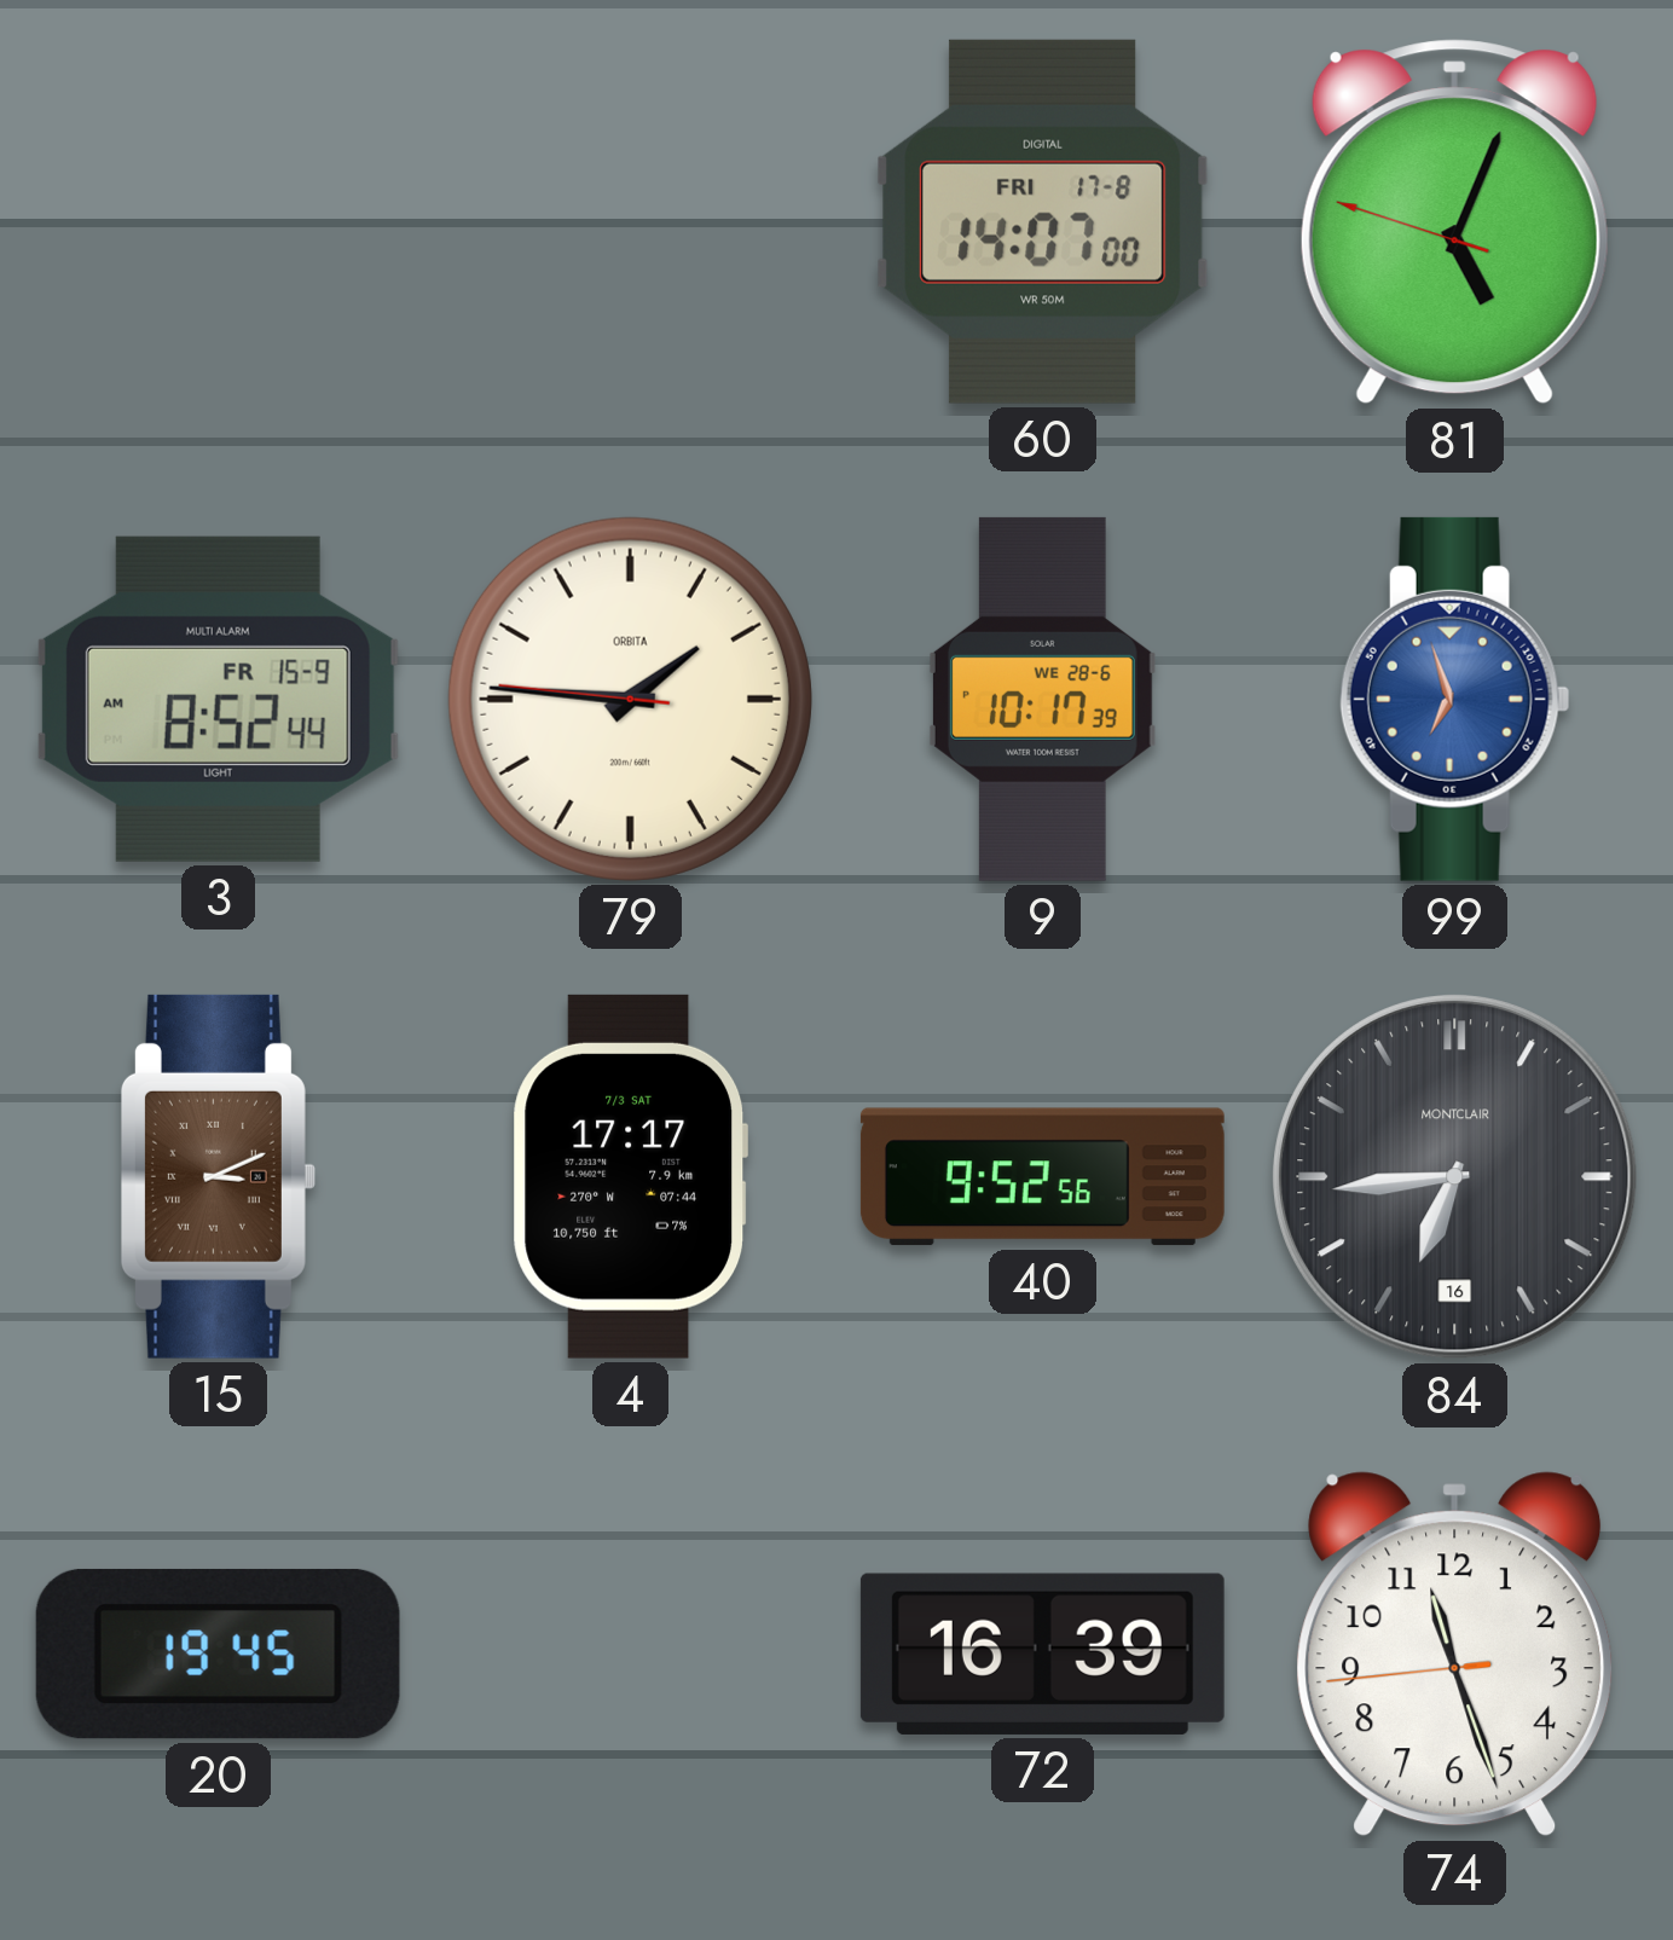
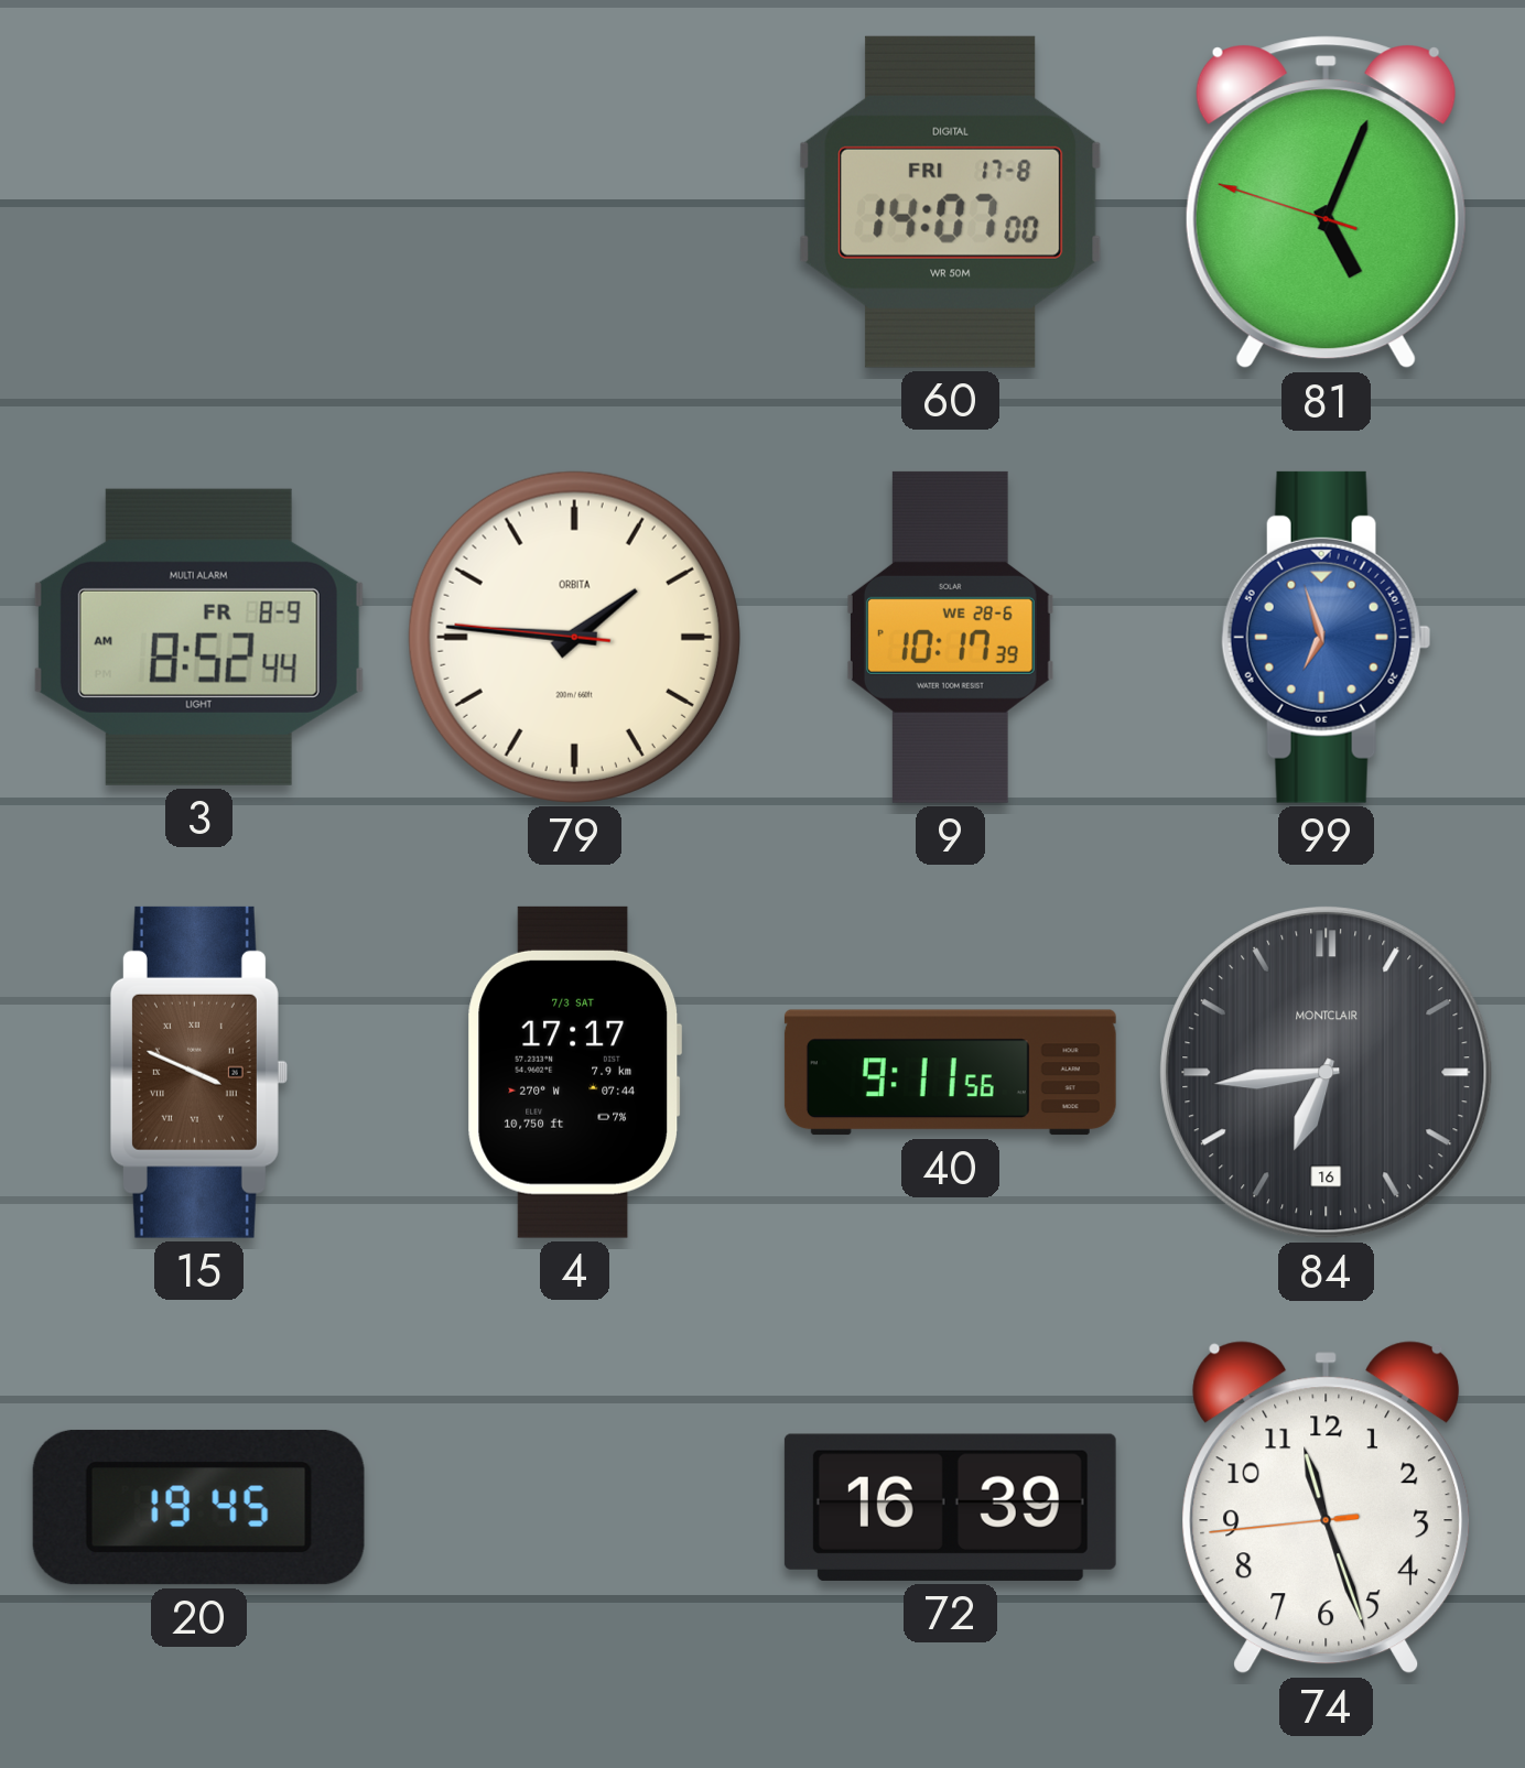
3 date: FR 15-9 -> FR 8-9
15: 3:11 -> 3:49
40: 9:52 -> 9:11
